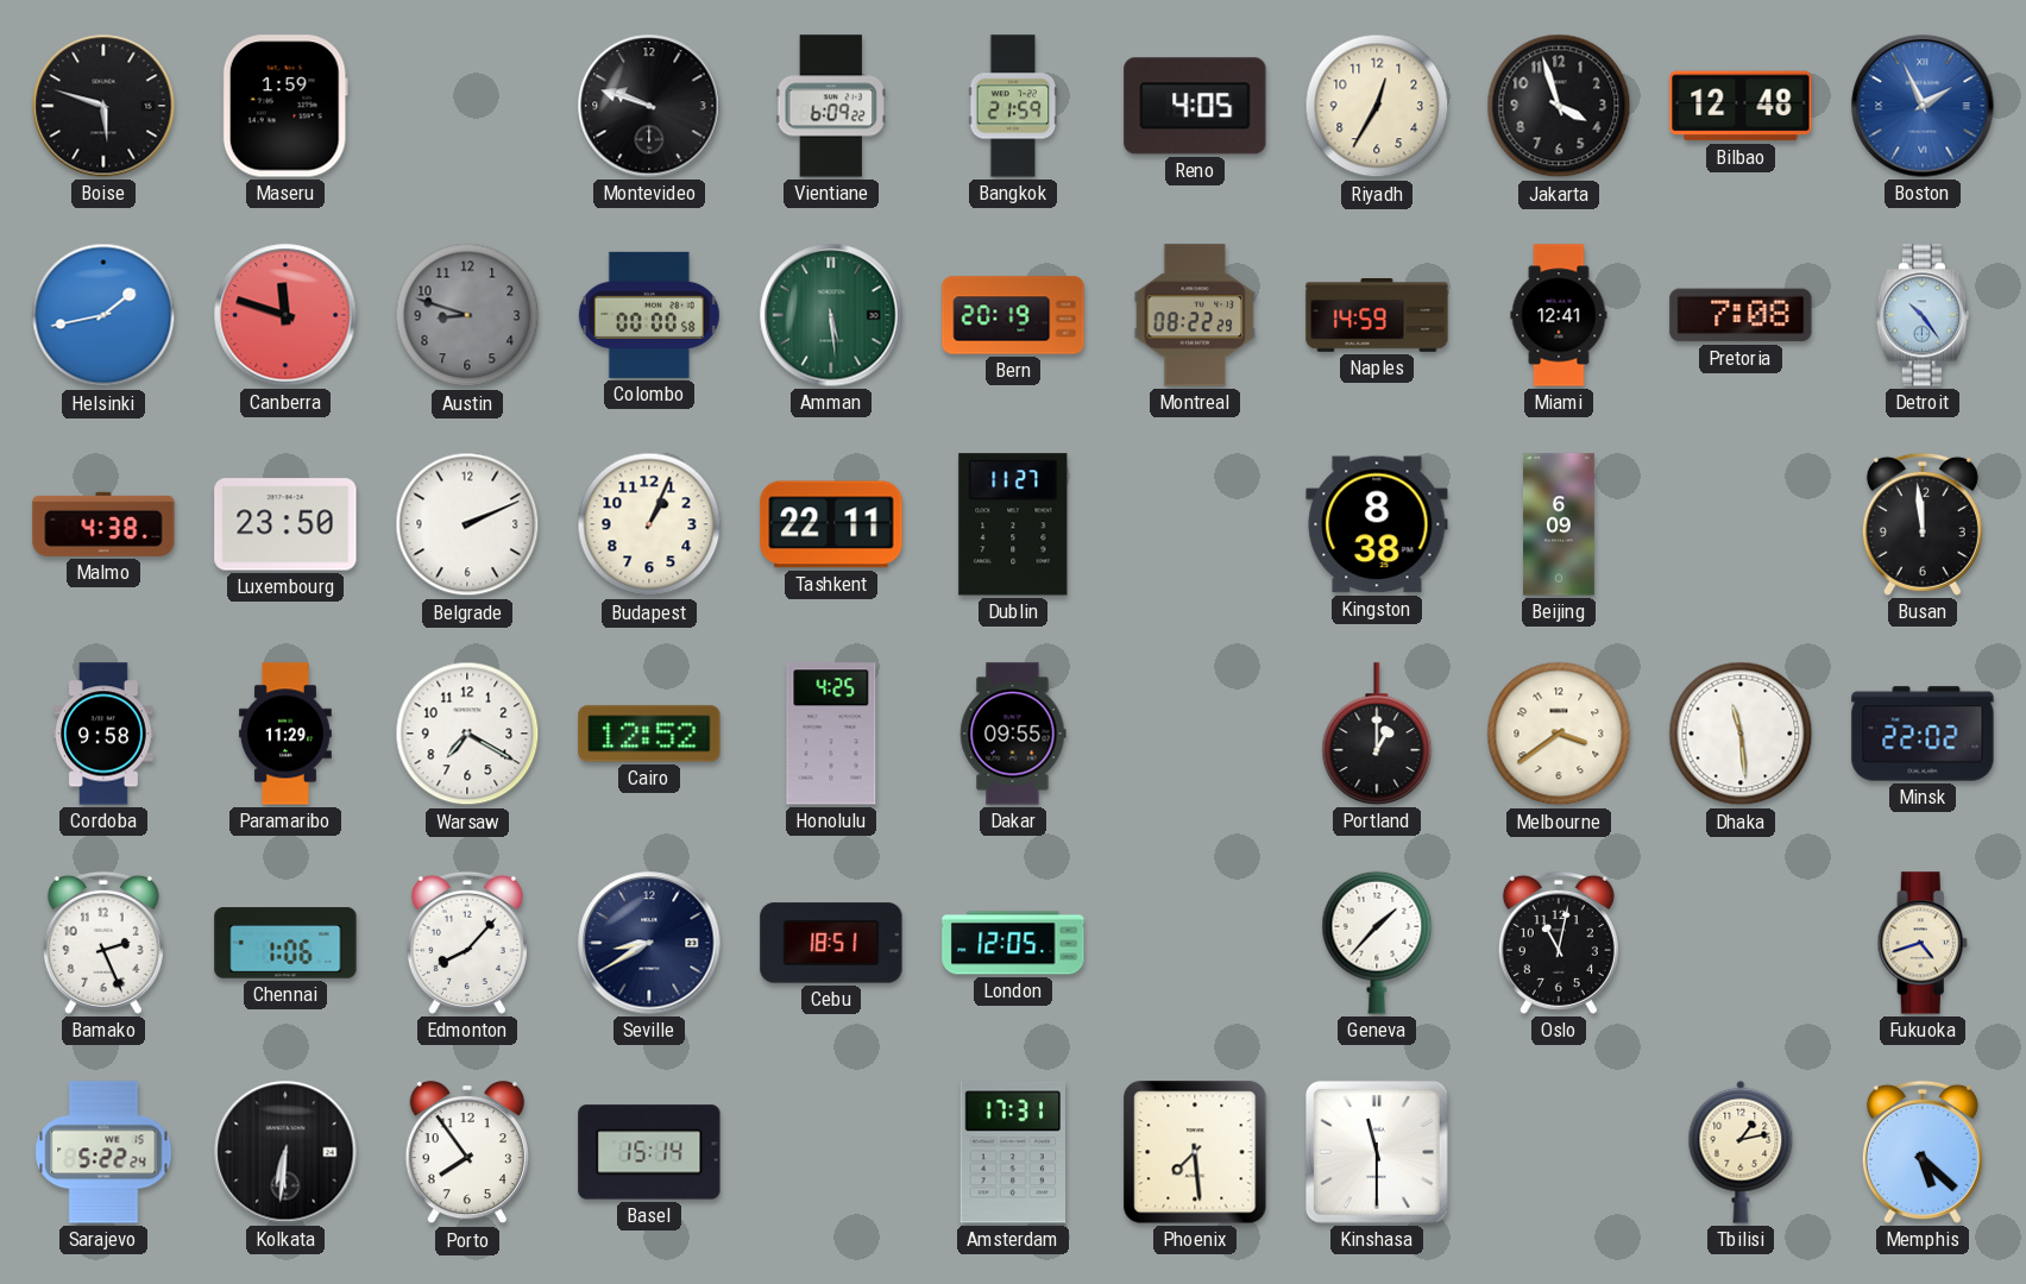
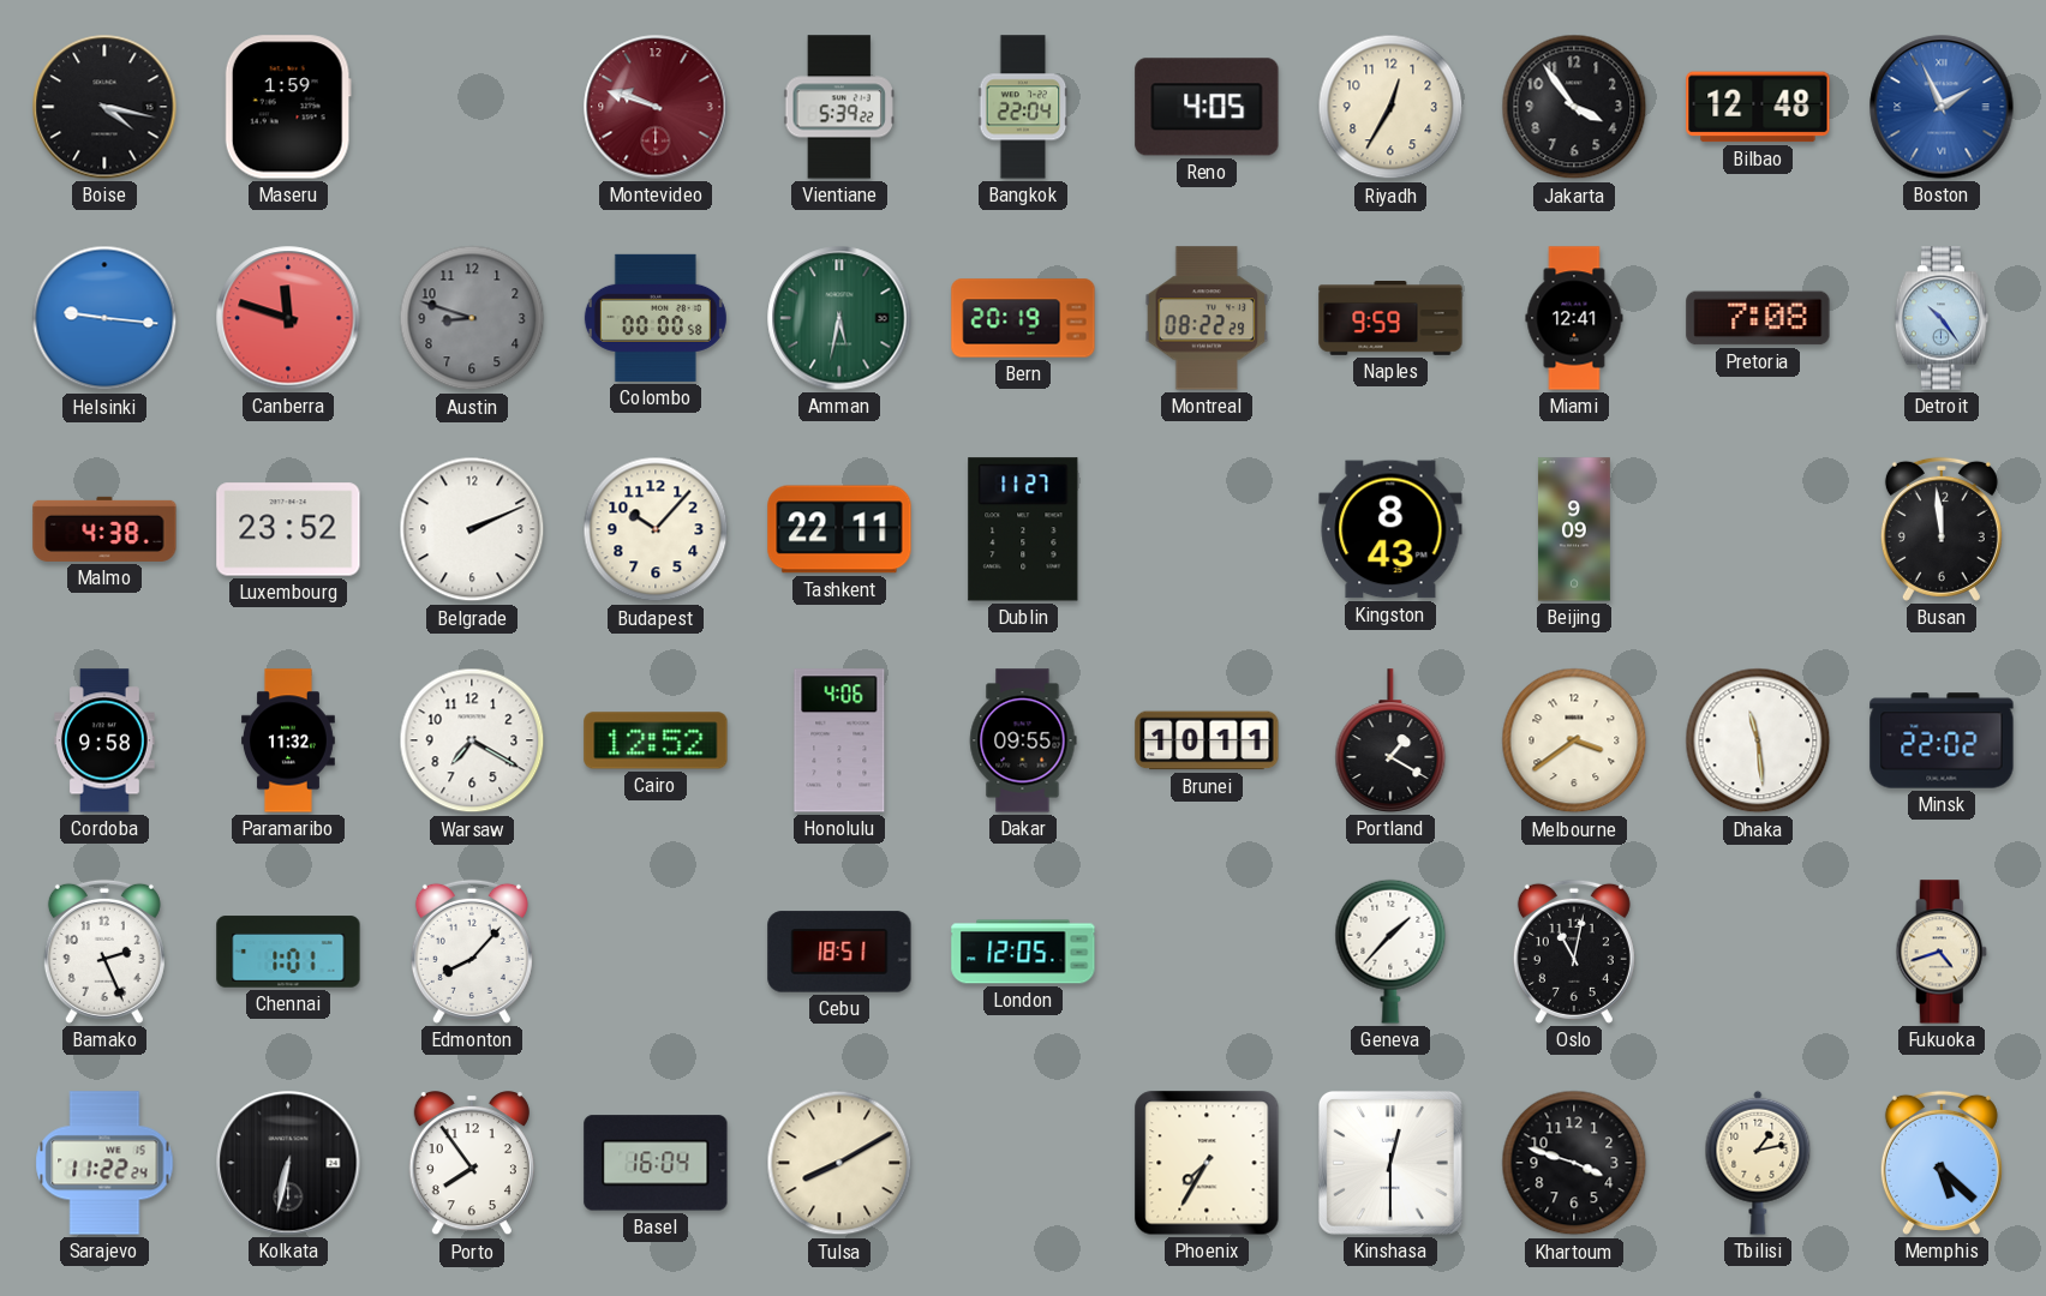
Boise: 5:48 -> 4:17
Montevideo dial: black -> burgundy
Vientiane: 6:09 -> 5:39
Bangkok: 21:59 -> 22:04
Jakarta: 3:57 -> 3:54
Helsinki: 1:43 -> 9:16
Amman: 5:29 -> 5:32
Naples: 14:59 -> 9:59
Luxembourg: 23:50 -> 23:52
Budapest: 1:04 -> 10:07
Kingston: 8:38 -> 8:43
Beijing: 6:09 -> 9:09
Paramaribo: 11:29 -> 11:32
Honolulu: 4:25 -> 4:06
Brunei: none -> 10:11
Portland: 1:00 -> 1:20
Chennai: 1:06 -> 1:01
Seville: 8:40 -> none
Sarajevo: 5:22 -> 11:22
Kolkata: 6:31 -> 6:32
Basel: 15:14 -> 16:04
Tulsa: none -> 8:10
Amsterdam: 17:31 -> none
Phoenix: 7:29 -> 7:35
Kinshasa: 11:30 -> 12:30
Khartoum: none -> 3:48
